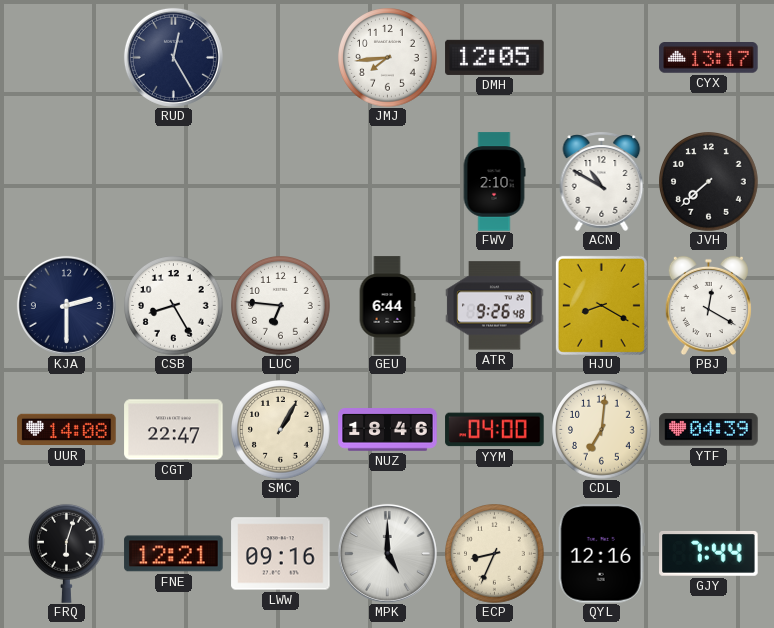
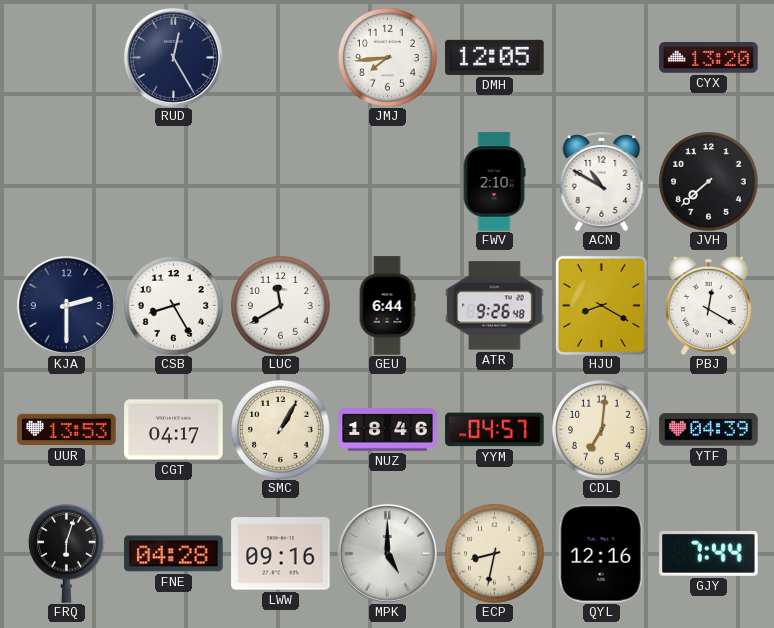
CYX: 13:17 -> 13:20
LUC: 6:46 -> 11:40
UUR: 14:08 -> 13:53
CGT: 22:47 -> 04:17
YYM: 04:00 -> 04:57
FNE: 12:21 -> 04:28
ECP: 8:34 -> 8:32
